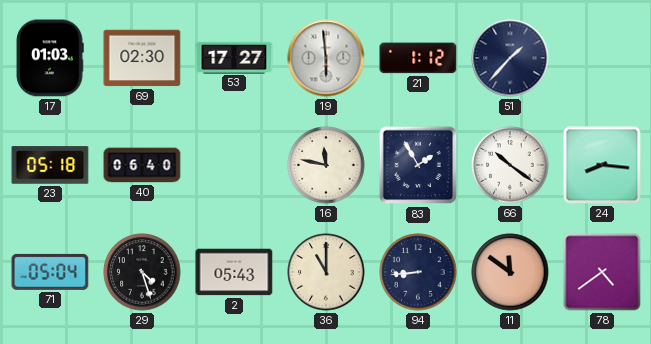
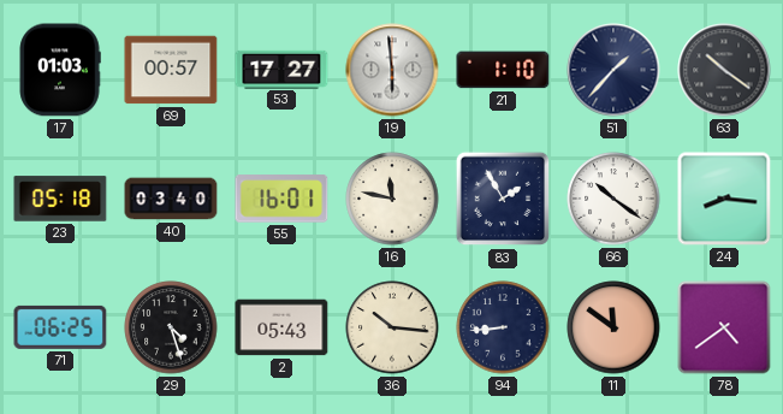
69: 02:30 -> 00:57
21: 1:12 -> 1:10
63: none -> 10:21
40: 06:40 -> 03:40
55: none -> 16:01
71: 05:04 -> 06:25
36: 11:00 -> 10:16
